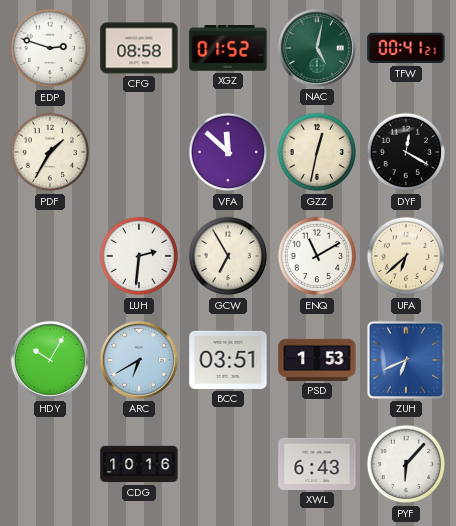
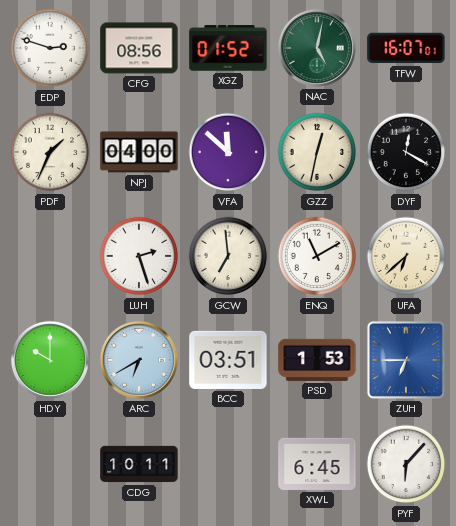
CFG: 08:58 -> 08:56
TFW: 00:41 -> 16:07
PDF: 1:35 -> 1:34
NPJ: none -> 04:00
LUH: 2:31 -> 2:27
GCW: 6:55 -> 6:59
HDY: 10:05 -> 10:00
ZUH: 6:41 -> 6:45
CDG: 10:16 -> 10:11
XWL: 6:43 -> 6:45
